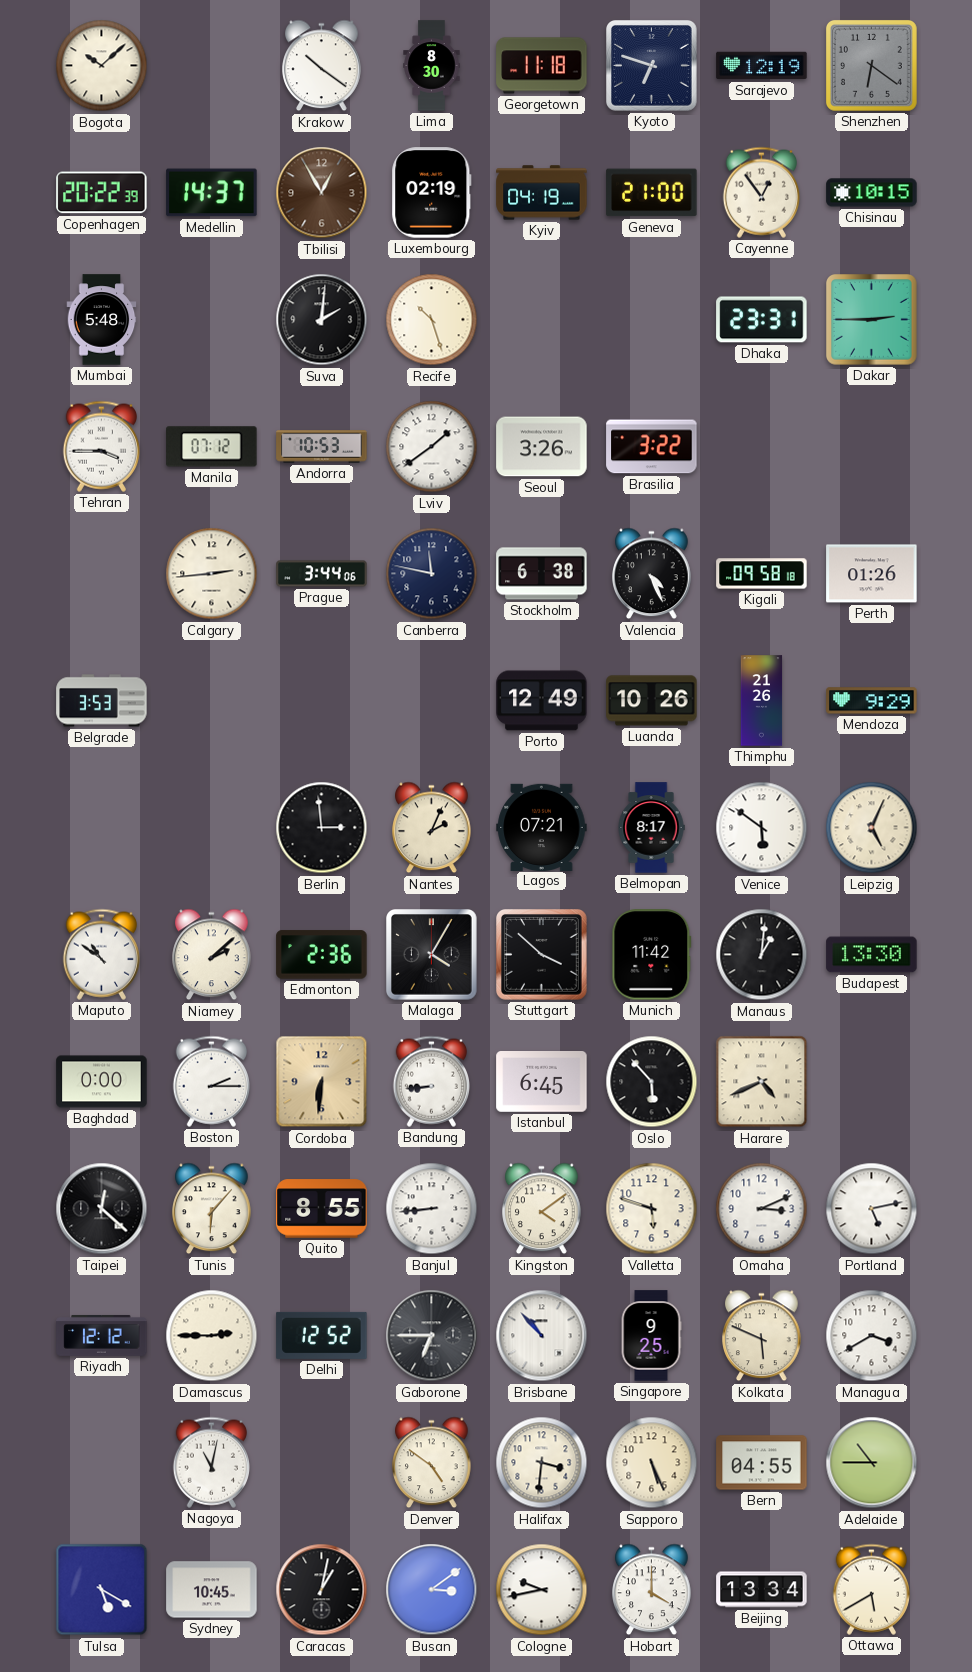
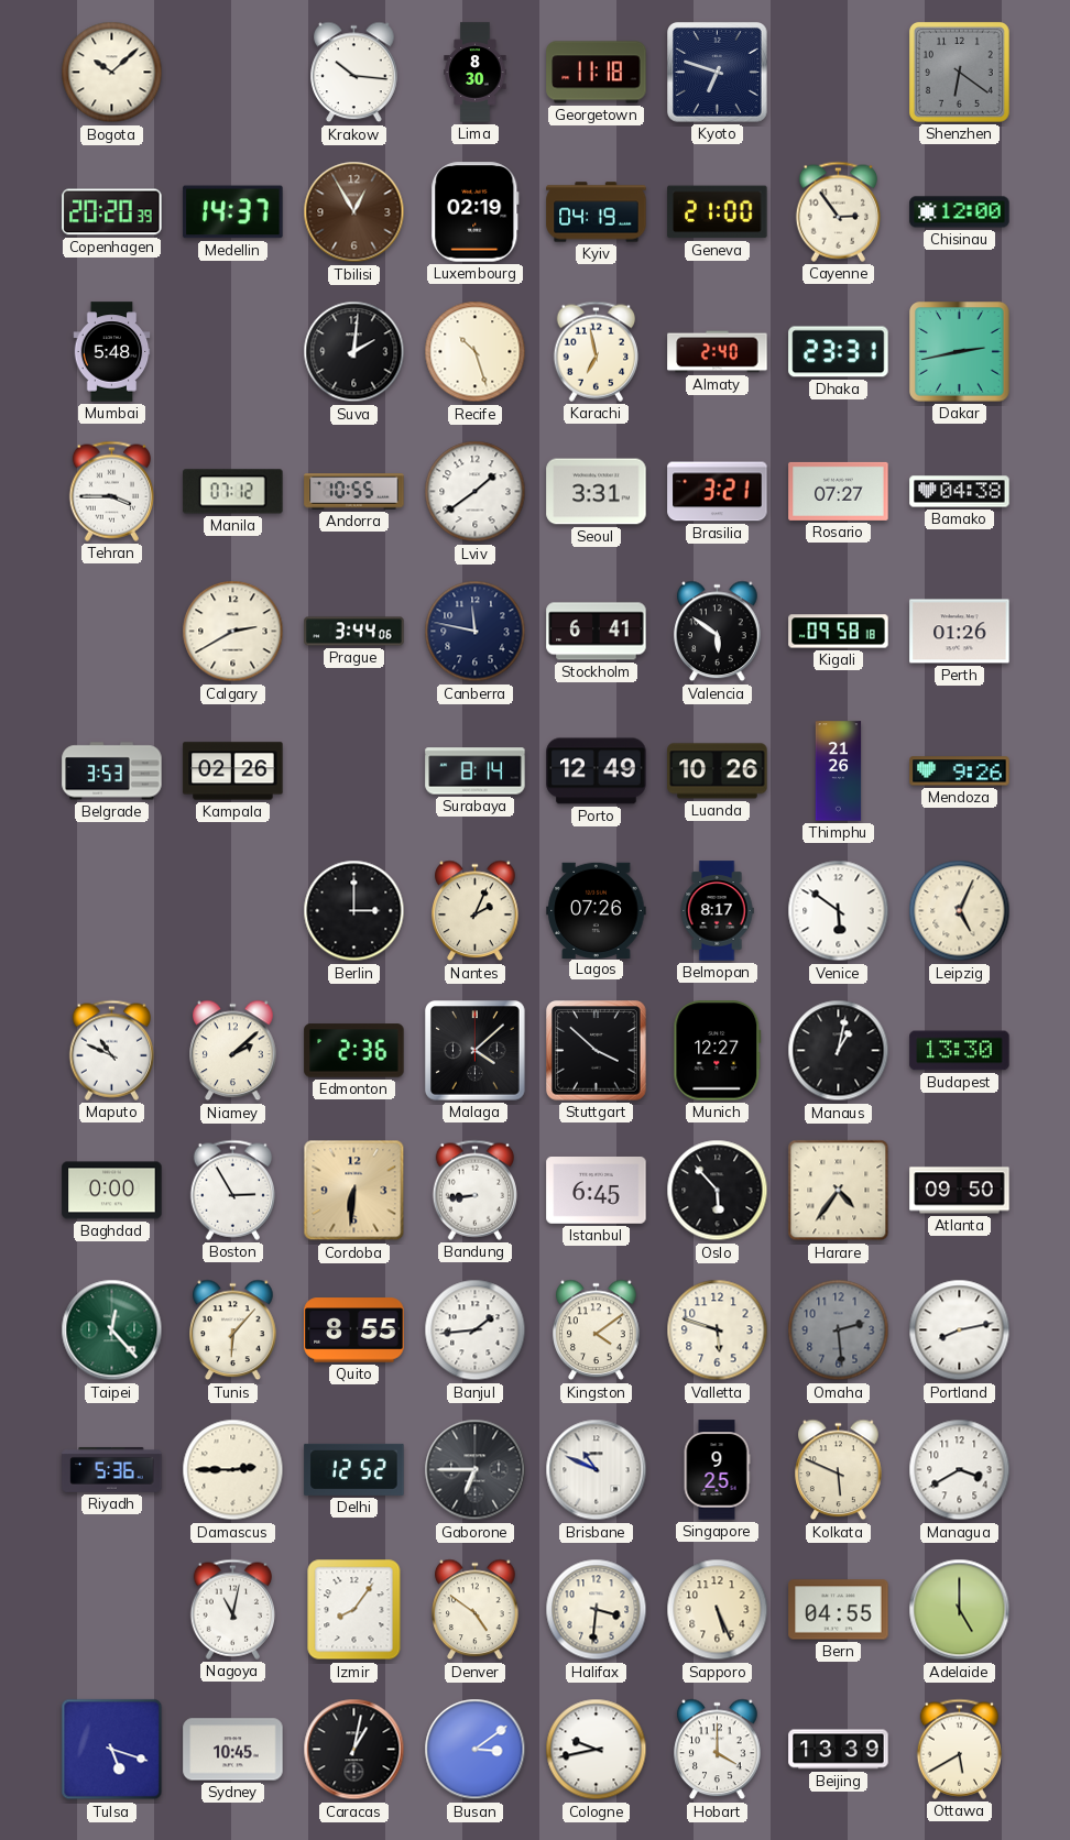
Krakow: 10:21 -> 10:16
Sarajevo: 12:19 -> none
Copenhagen: 20:22 -> 20:20
Cayenne: 12:54 -> 2:54
Chisinau: 10:15 -> 12:00
Karachi: none -> 6:58
Almaty: none -> 2:40
Dakar: 2:45 -> 2:43
Andorra: 10:53 -> 10:55
Seoul: 3:26 -> 3:31
Brasilia: 3:22 -> 3:21
Rosario: none -> 07:27
Bamako: none -> 04:38
Calgary: 2:44 -> 2:40
Stockholm: 6:38 -> 6:41
Valencia: 4:26 -> 5:51
Kampala: none -> 02:26
Surabaya: none -> 8:14
Mendoza: 9:29 -> 9:26
Berlin: 2:59 -> 3:00
Lagos: 07:21 -> 07:26
Maputo: 10:51 -> 10:49
Malaga: 4:05 -> 4:08
Munich: 11:42 -> 12:27
Manaus: 1:01 -> 1:02
Boston: 2:15 -> 2:55
Harare: 4:41 -> 4:36
Atlanta: none -> 09:50
Taipei: 12:22 -> 12:23
Taipei dial: black -> green
Banjul: 8:44 -> 1:44
Omaha: 3:11 -> 2:29
Omaha dial: white -> grey
Portland: 5:13 -> 8:13
Riyadh: 12:12 -> 5:36
Brisbane: 10:53 -> 10:49
Izmir: none -> 8:06
Adelaide: 10:45 -> 5:00
Tulsa: 5:20 -> 5:18
Beijing: 13:34 -> 13:39
